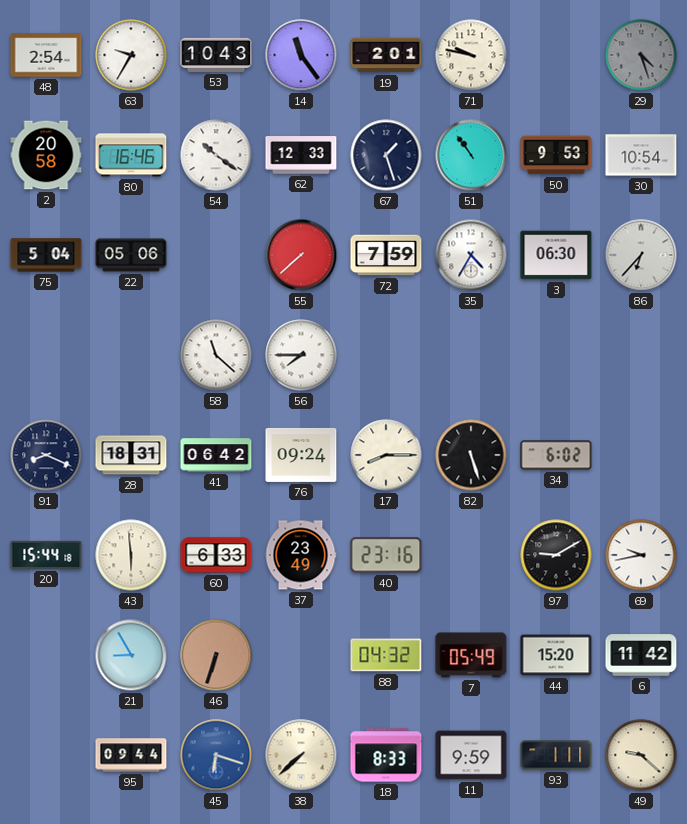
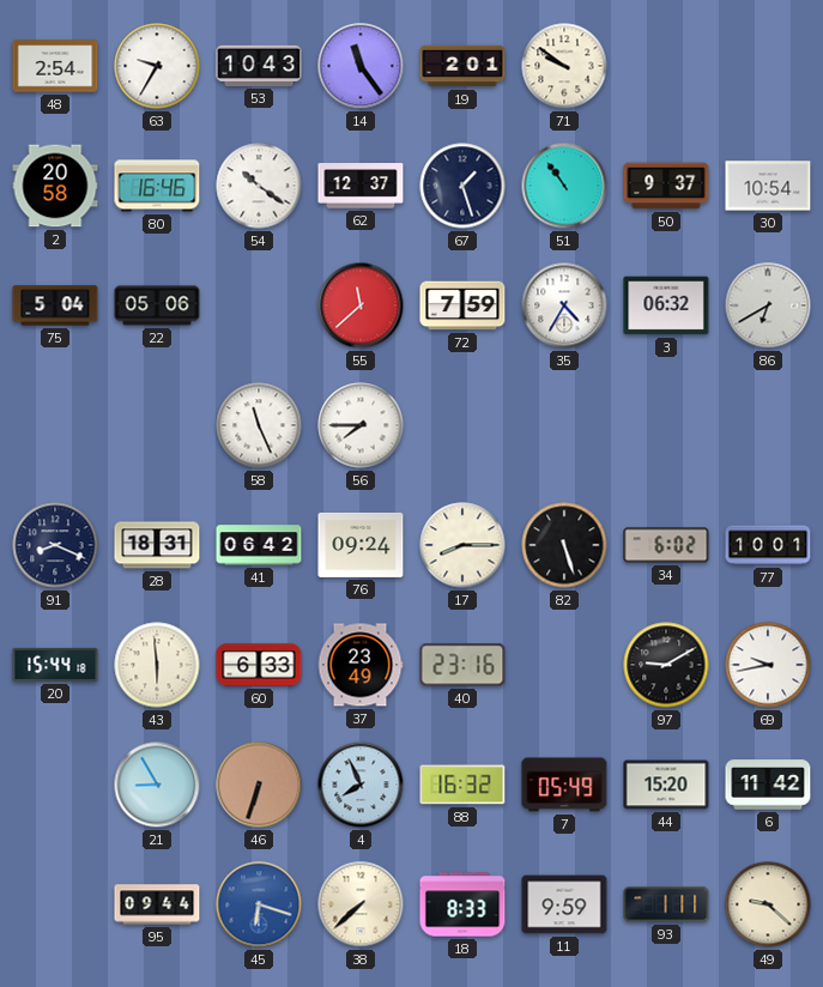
71: 9:47 -> 9:51
29: 4:27 -> none
62: 12:33 -> 12:37
50: 9:53 -> 9:37
55: 7:38 -> 11:38
3: 06:30 -> 06:32
86: 6:37 -> 6:40
58: 11:22 -> 11:26
77: none -> 10:01
4: none -> 7:56
88: 04:32 -> 16:32
